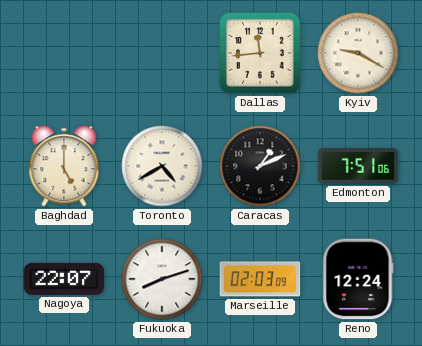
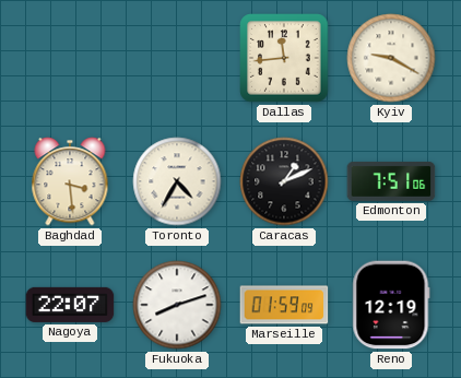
Baghdad: 5:00 -> 3:29
Toronto: 4:40 -> 4:35
Marseille: 02:03 -> 01:59
Reno: 12:24 -> 12:19
